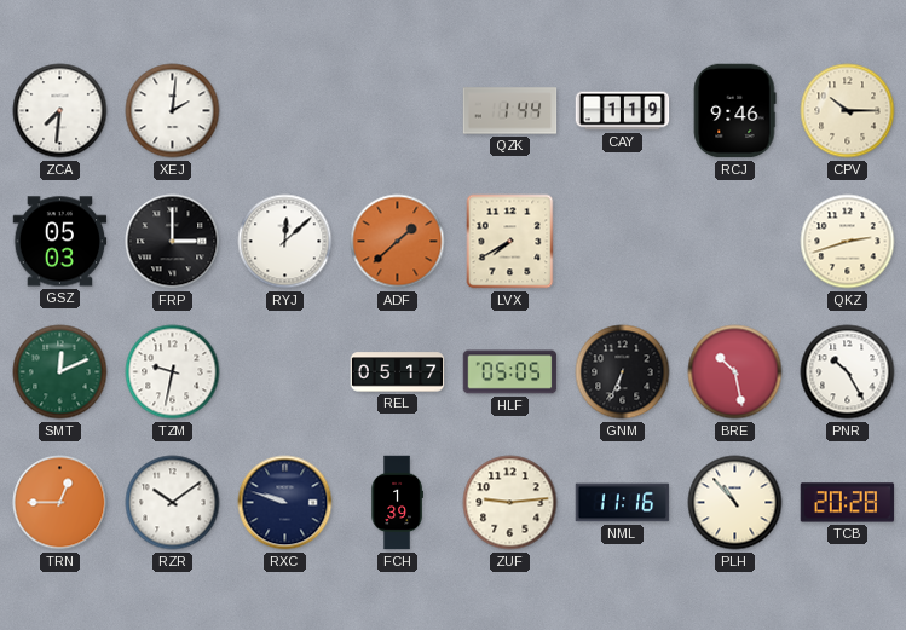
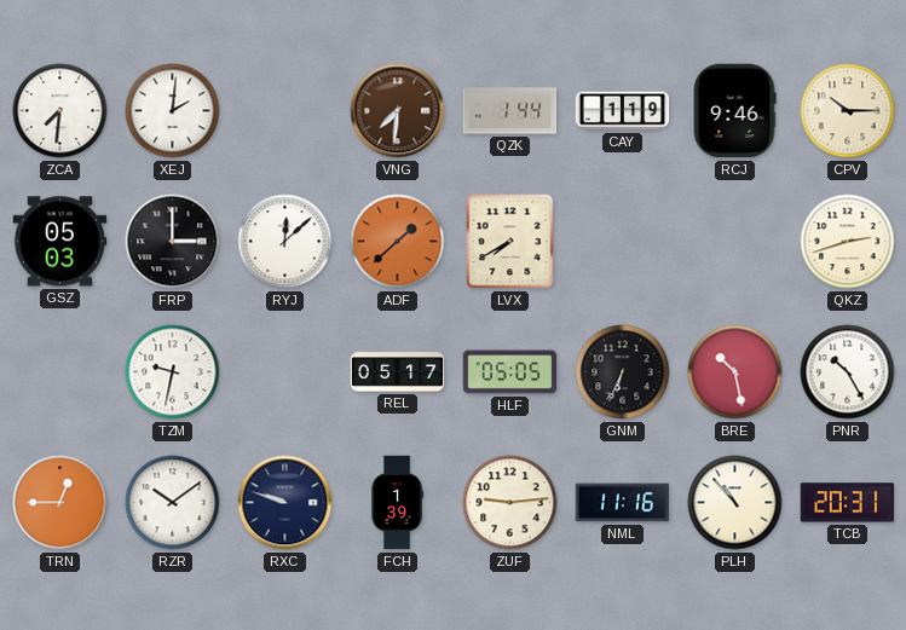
VNG: none -> 7:31
SMT: 12:11 -> none
TCB: 20:28 -> 20:31
